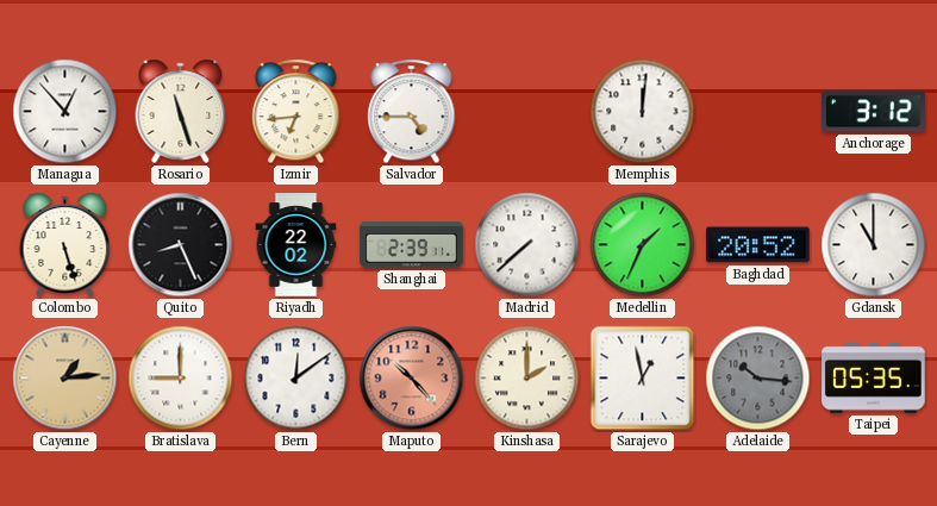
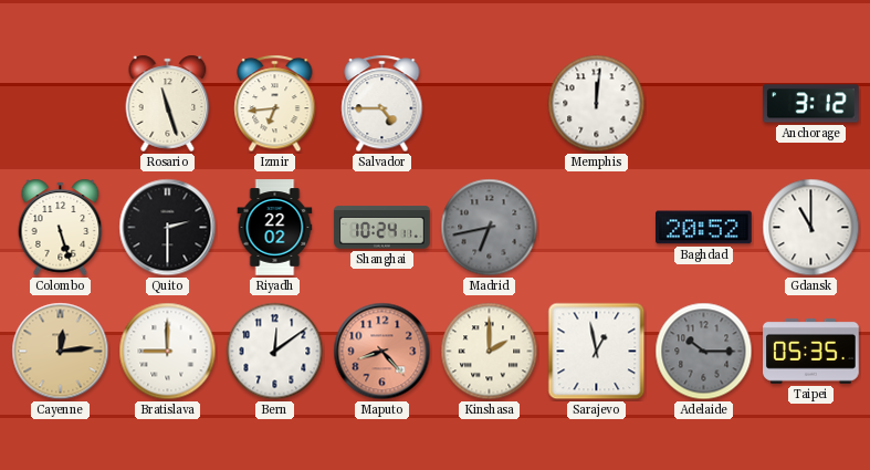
Managua: 12:53 -> none
Quito: 8:26 -> 2:30
Shanghai: 2:39 -> 10:24
Madrid: 7:38 -> 6:43
Madrid dial: white -> grey
Medellin: 1:34 -> none
Cayenne: 1:14 -> 12:14
Maputo: 10:23 -> 8:23
Adelaide: 10:16 -> 10:15
